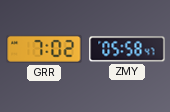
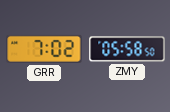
ZMY: 05:58:47 -> 05:58:50
